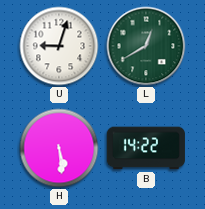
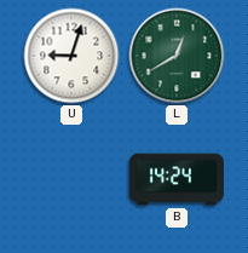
H: 5:29 -> none
B: 14:22 -> 14:24
